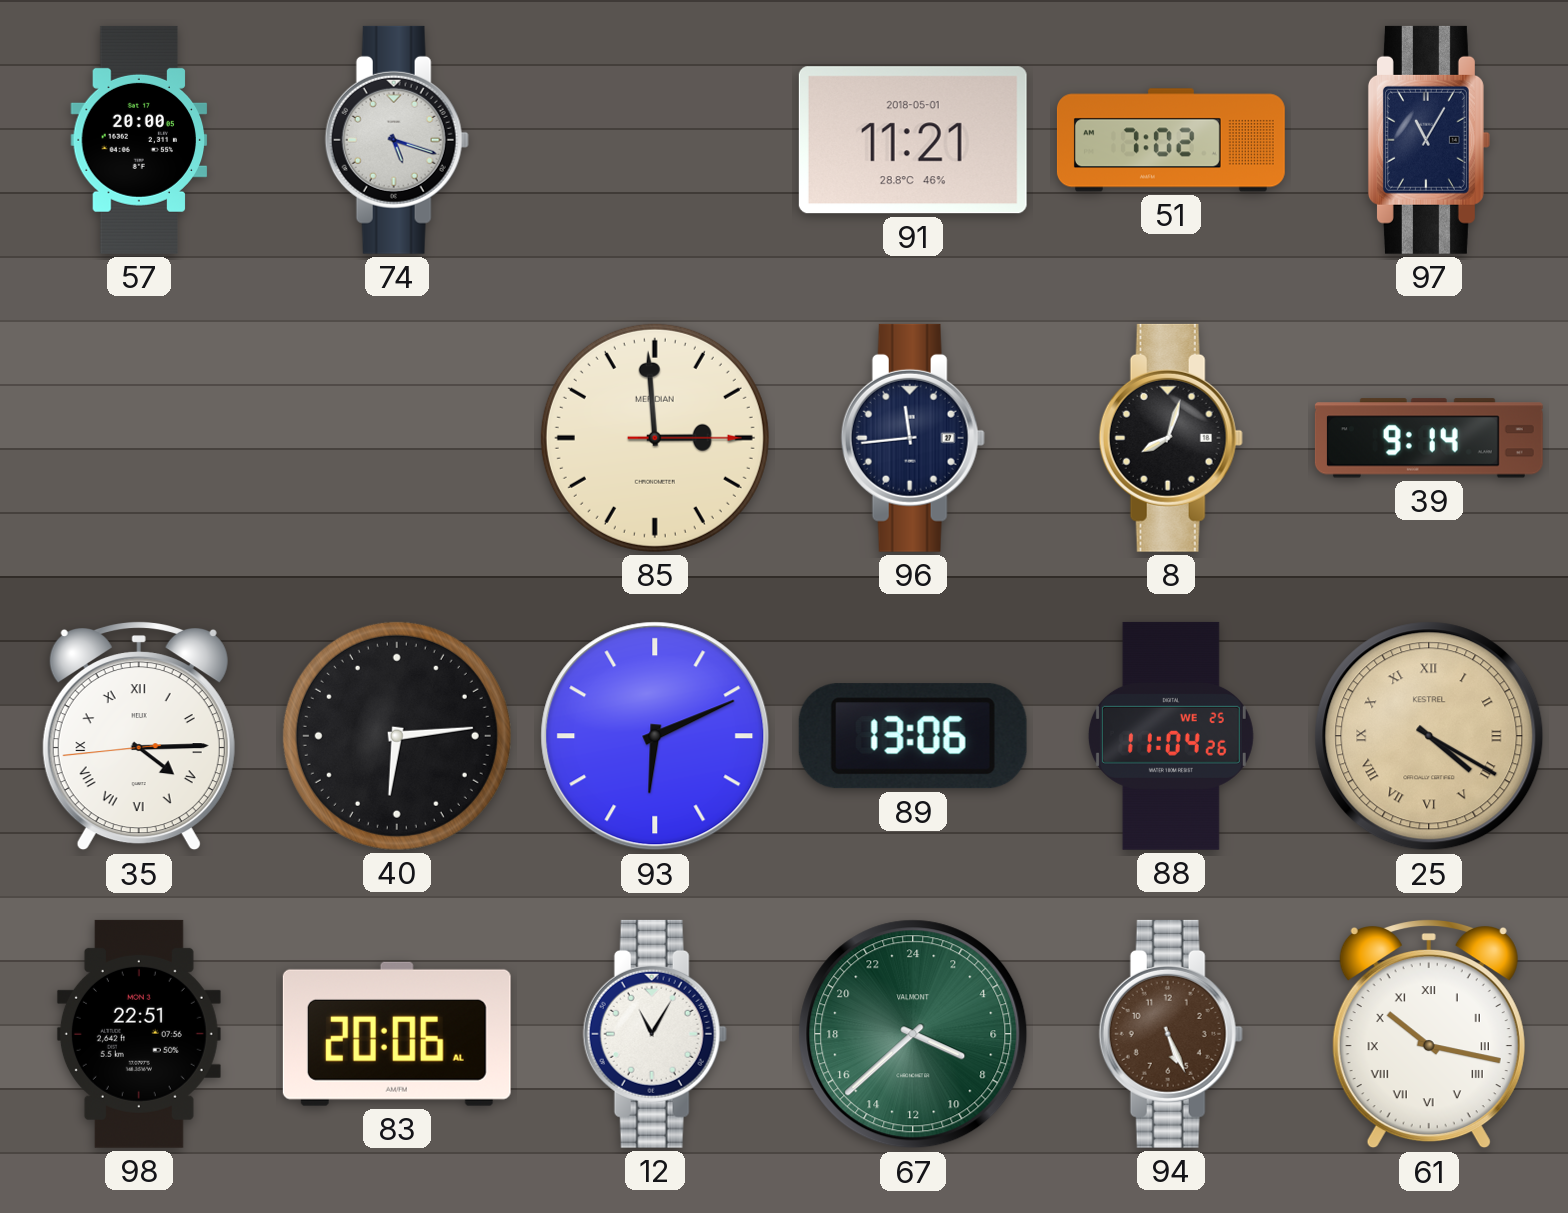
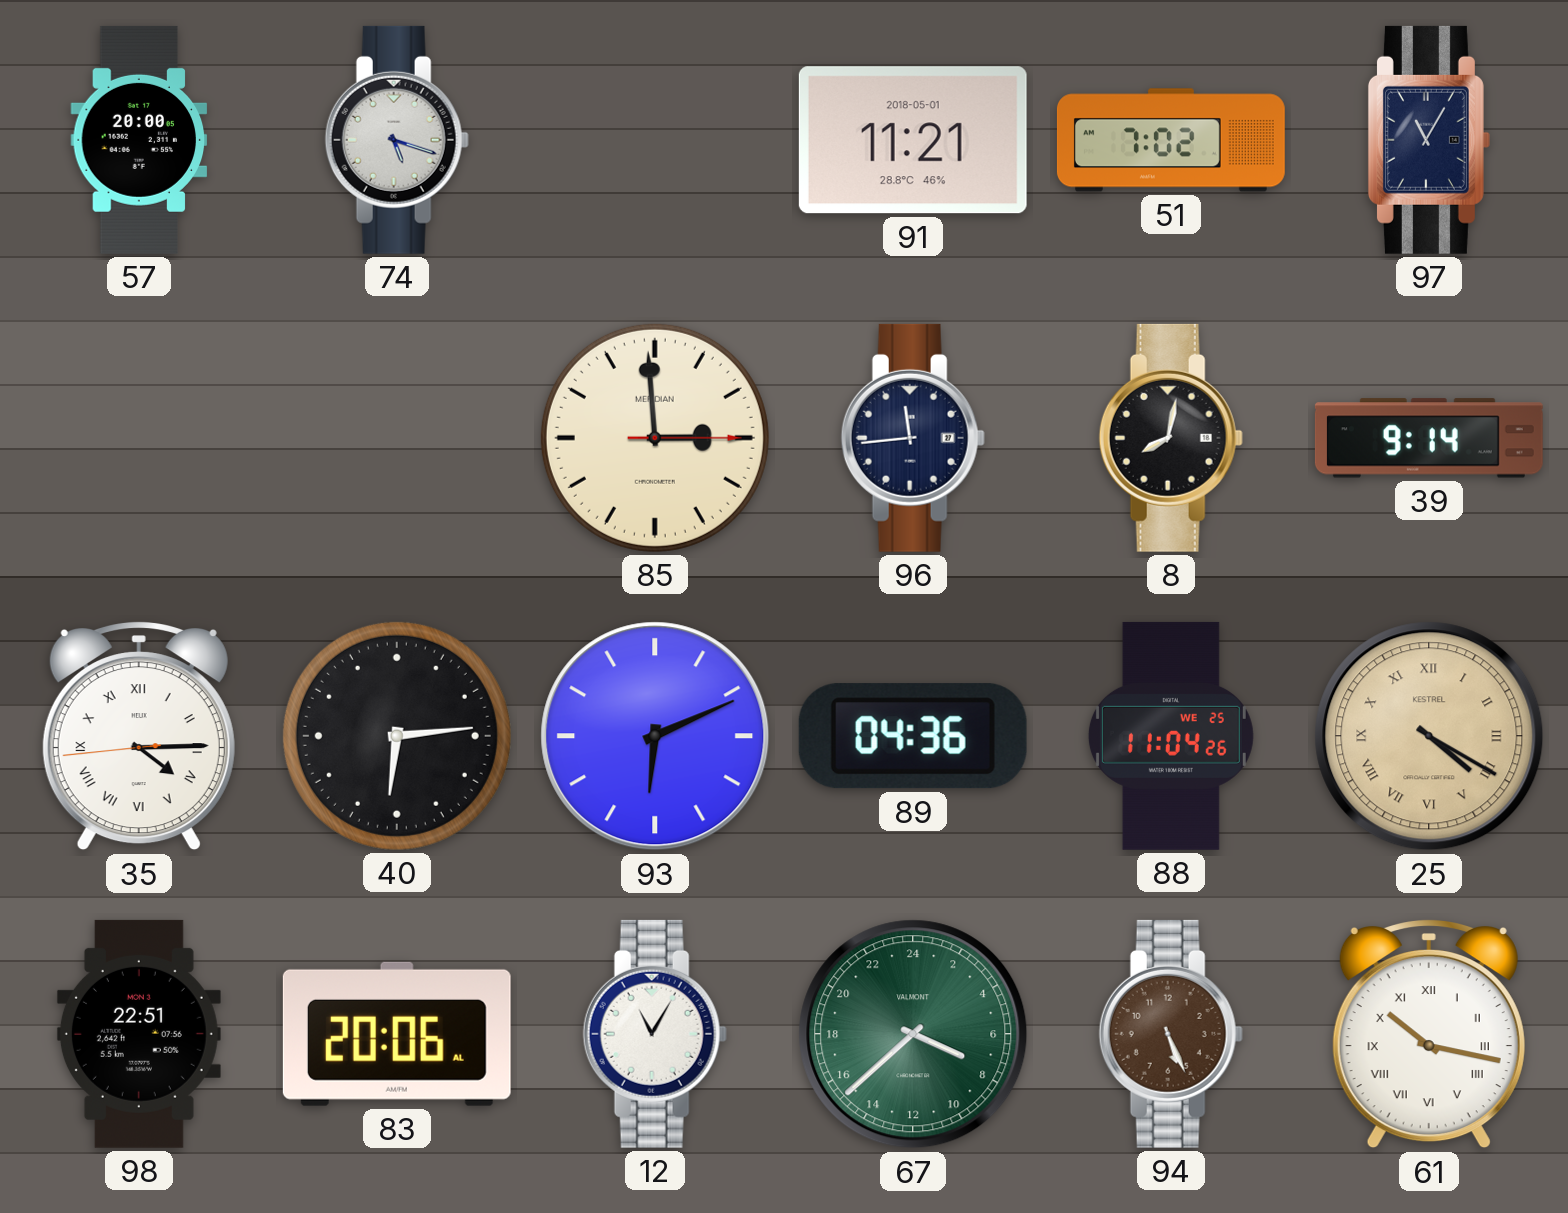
8: 8:03 -> 8:02
89: 13:06 -> 04:36
